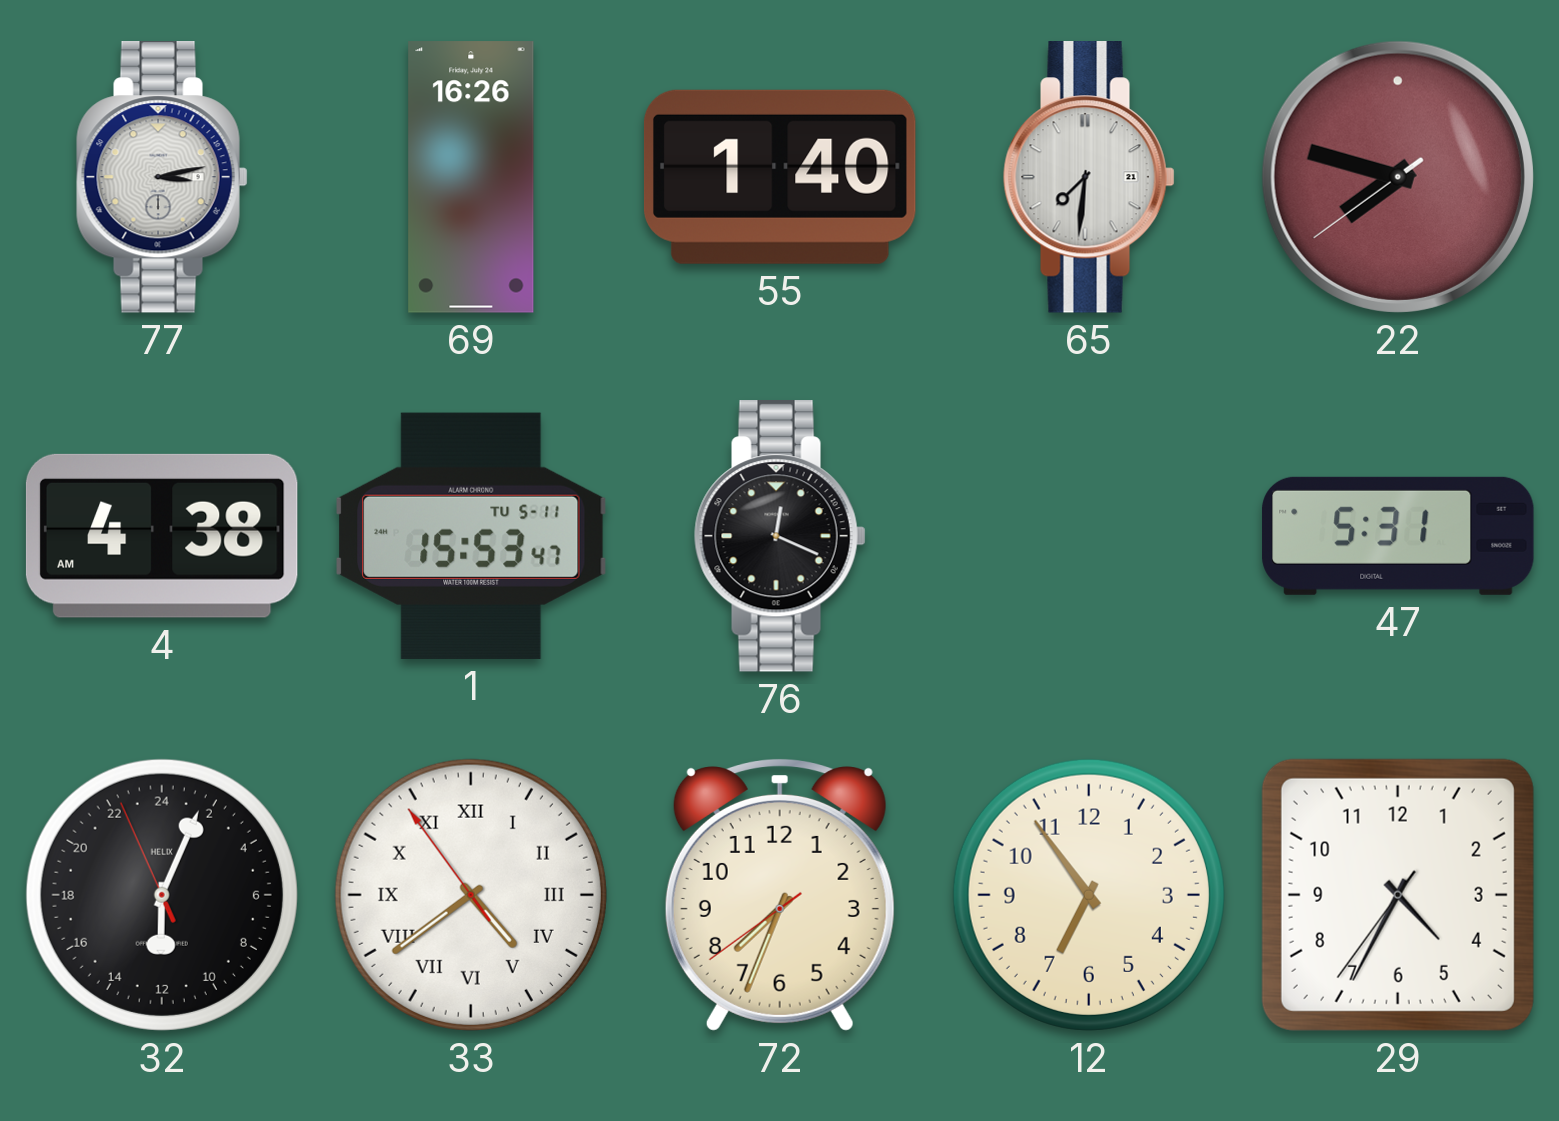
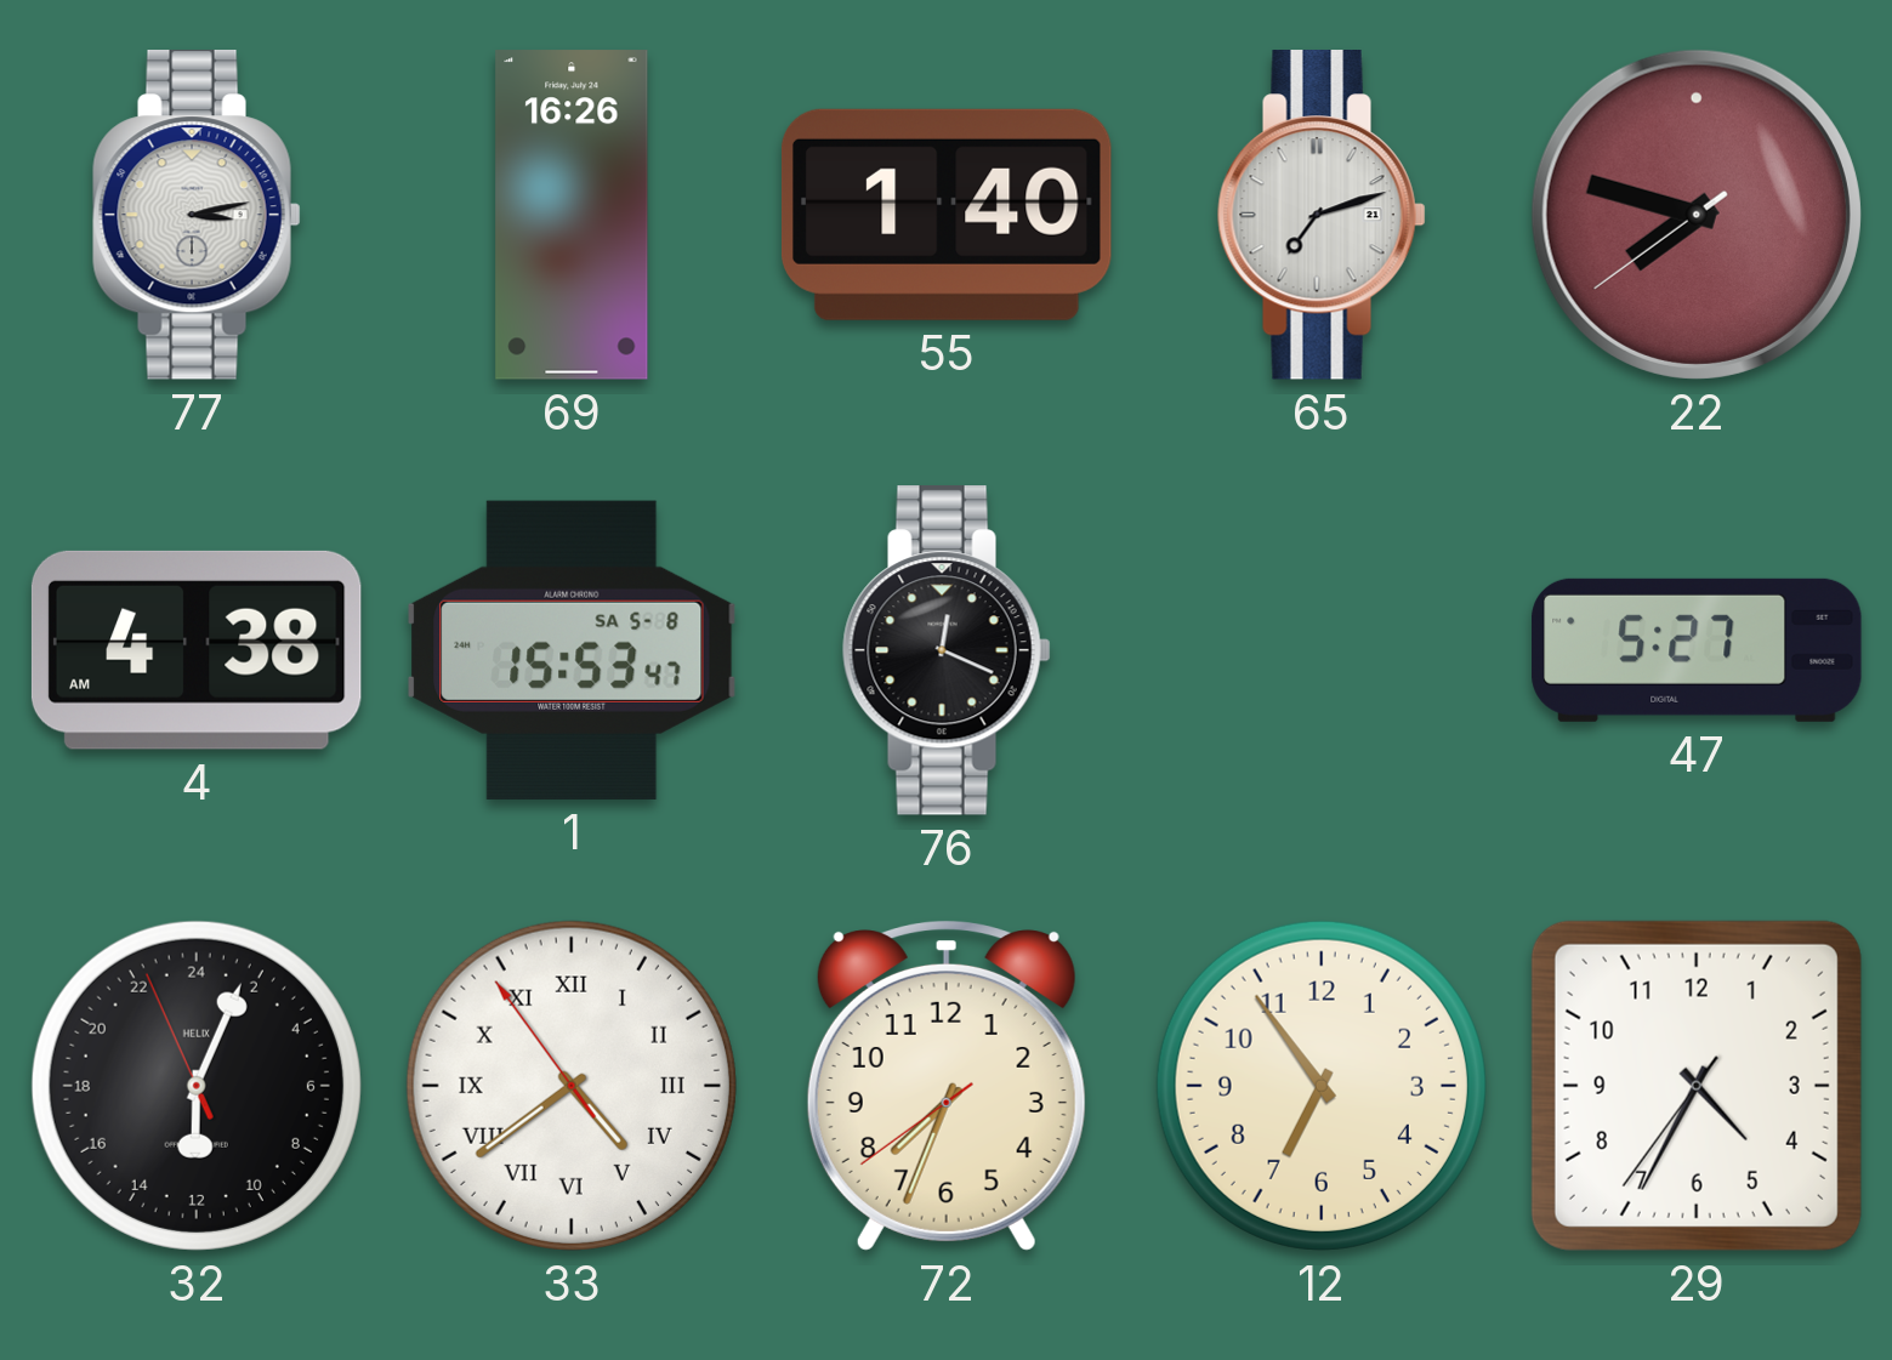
65: 7:31 -> 7:12
1 date: TU 5-11 -> SA 5-8
47: 5:31 -> 5:27
